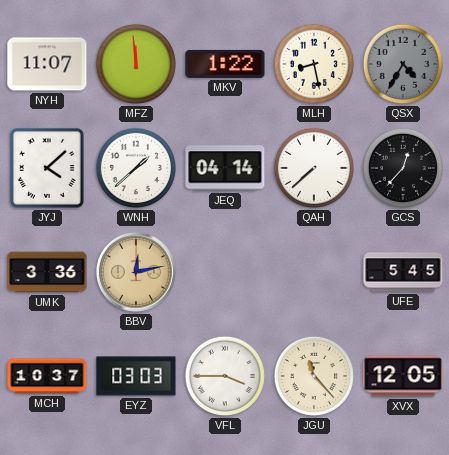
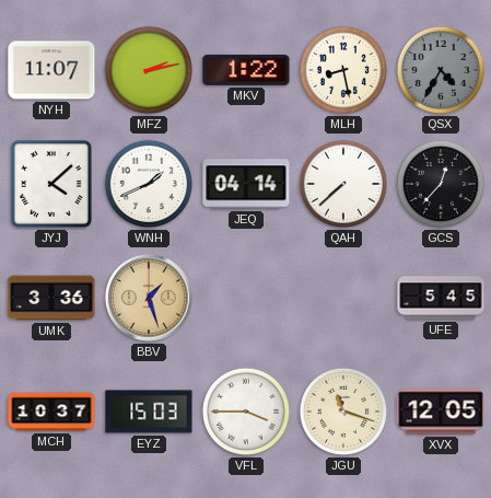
MFZ: 11:59 -> 2:13
WNH: 1:38 -> 1:41
BBV: 12:13 -> 1:27
EYZ: 03:03 -> 15:03
JGU: 11:23 -> 11:18
